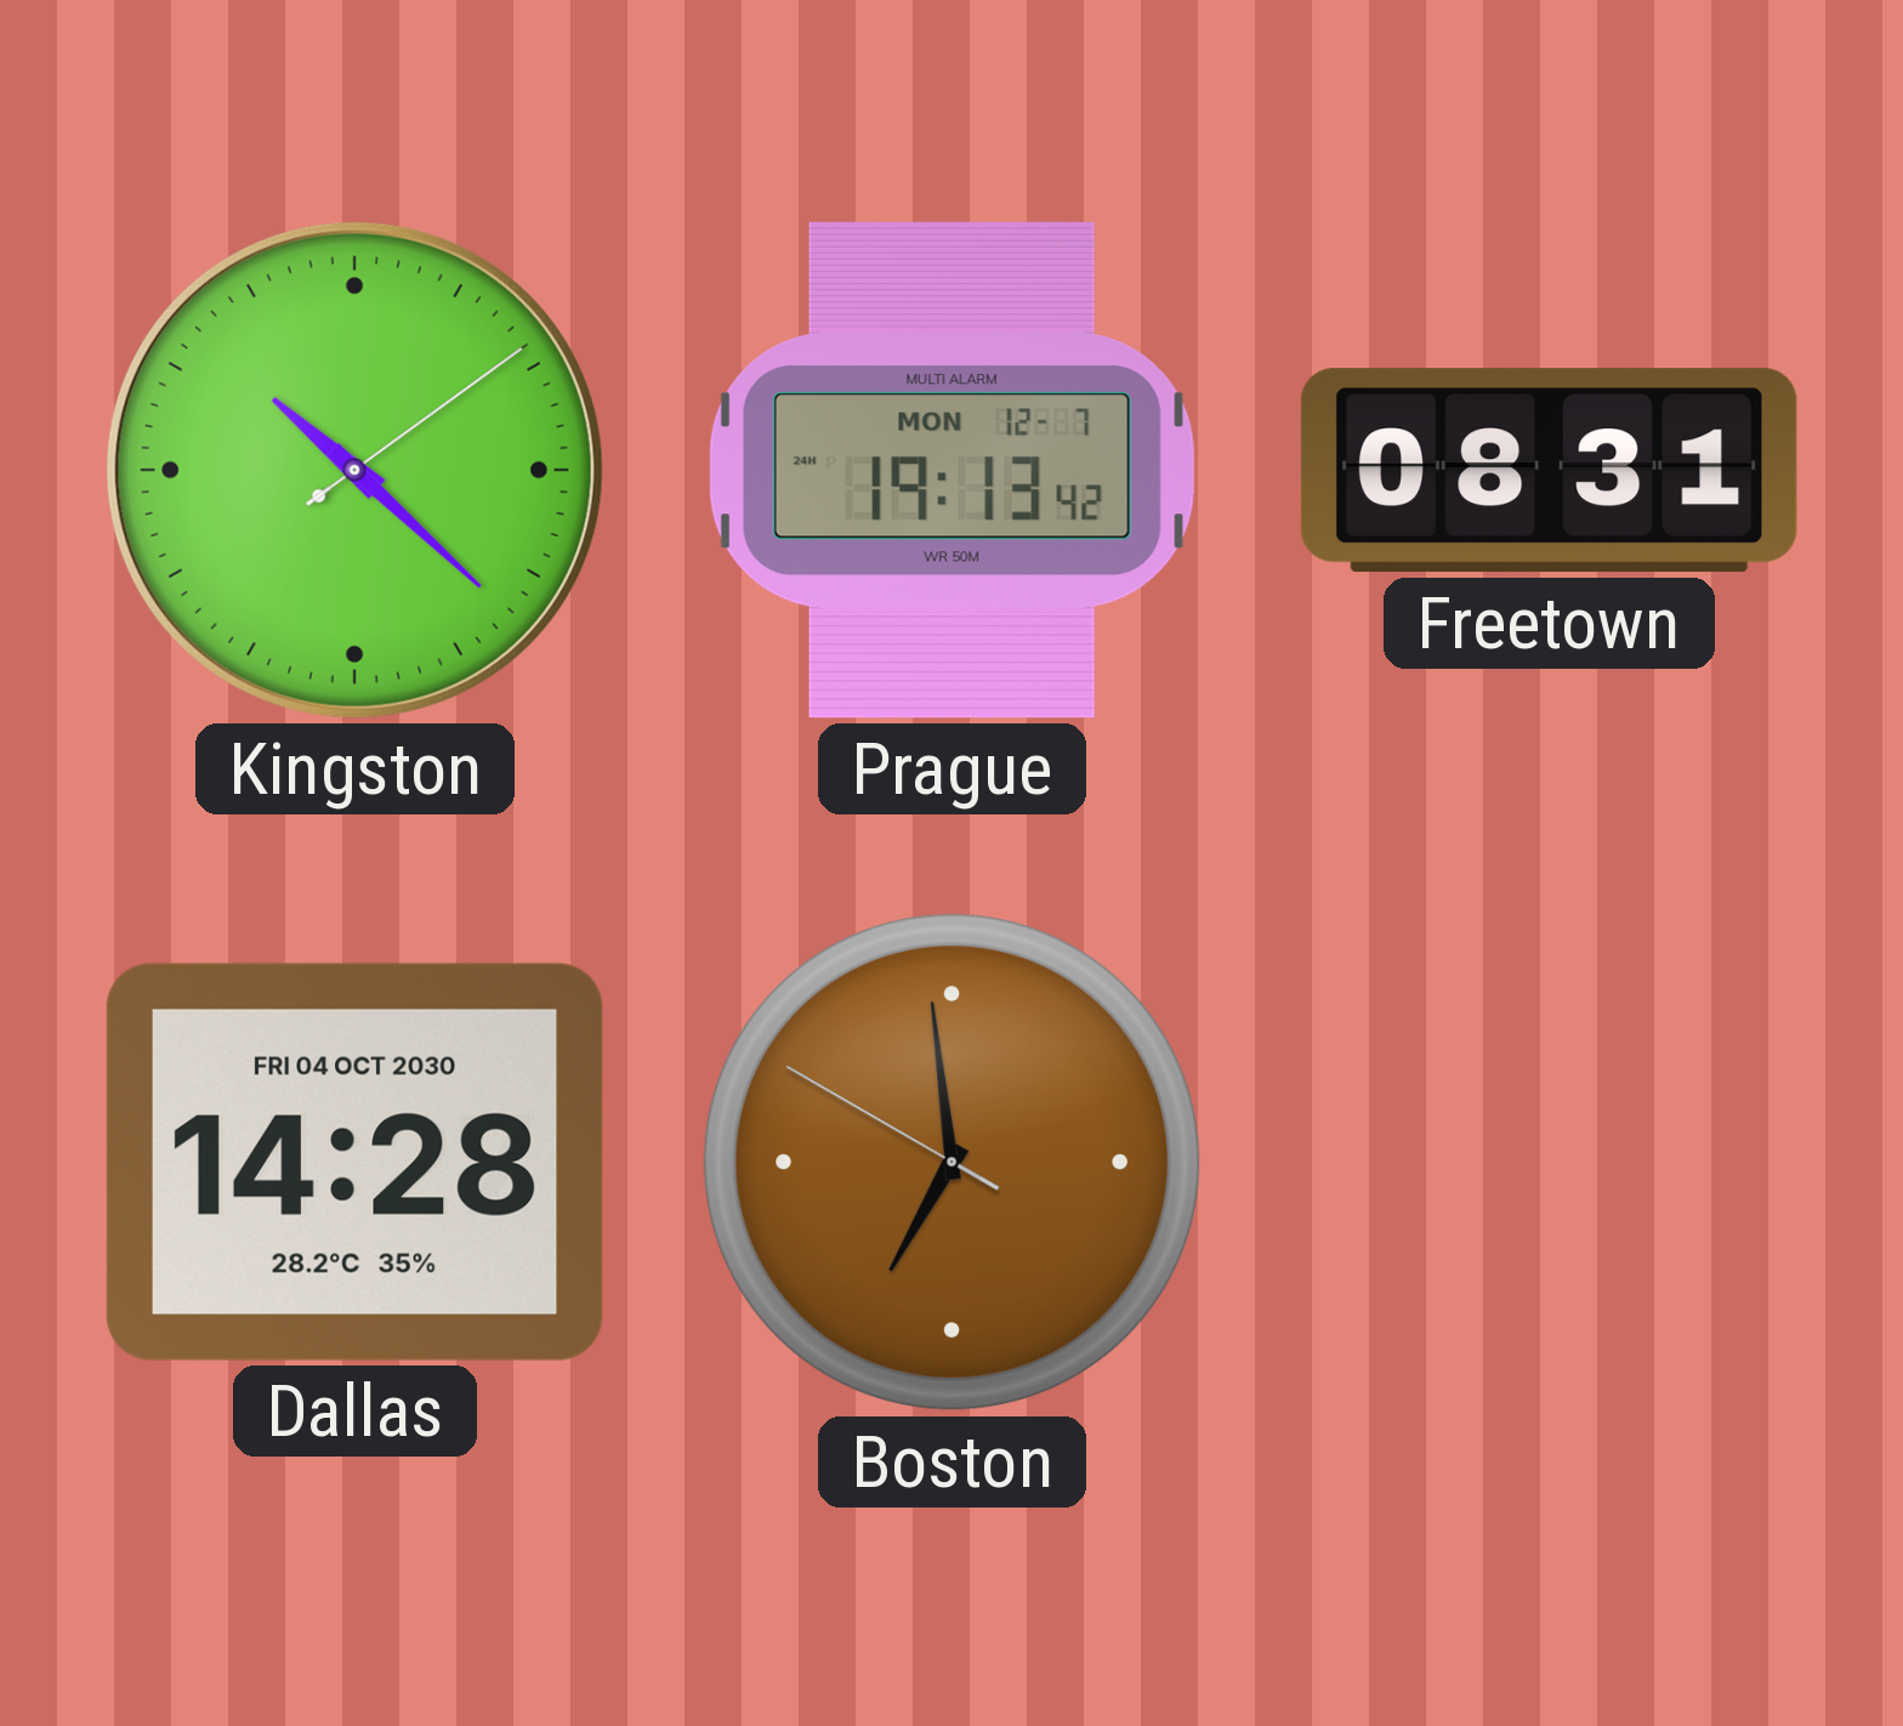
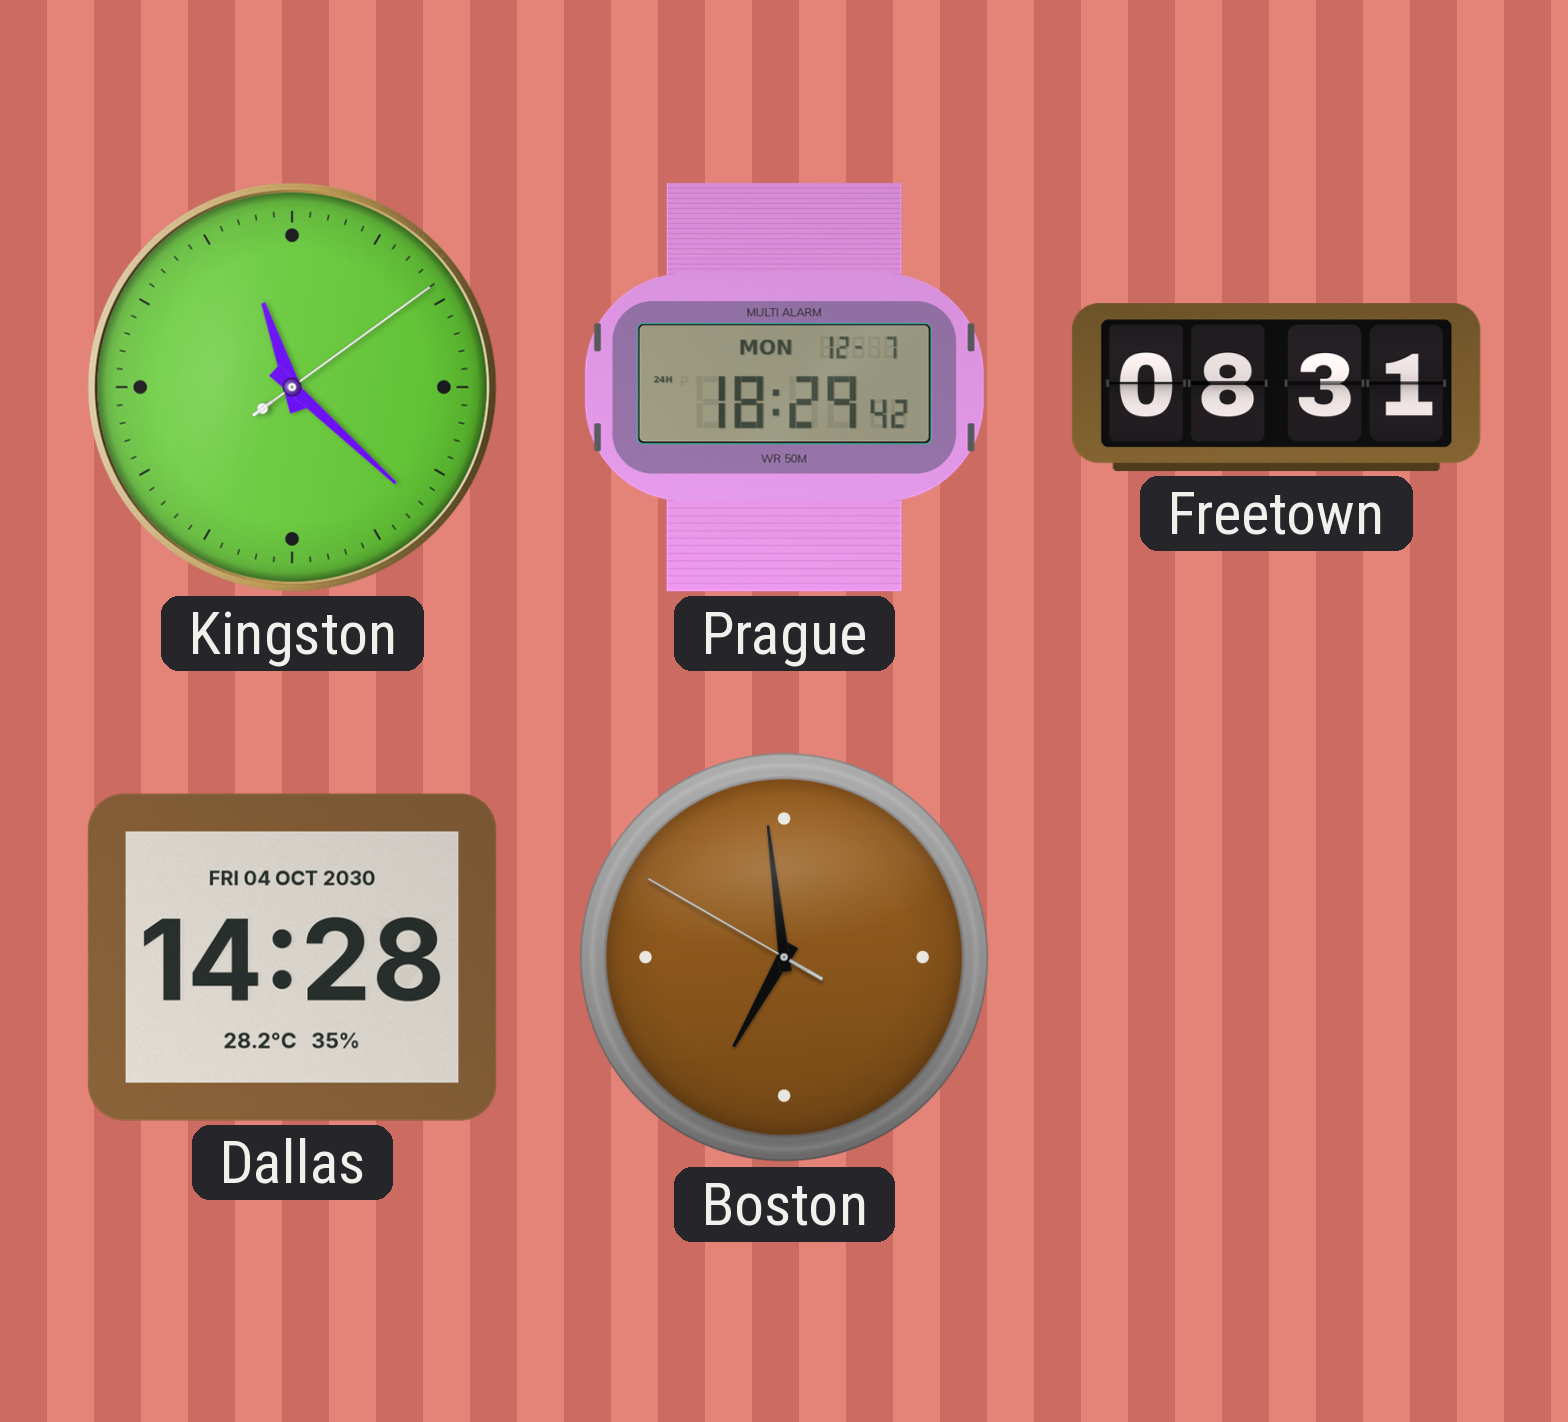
Kingston: 10:22 -> 11:22
Prague: 19:13 -> 18:29
